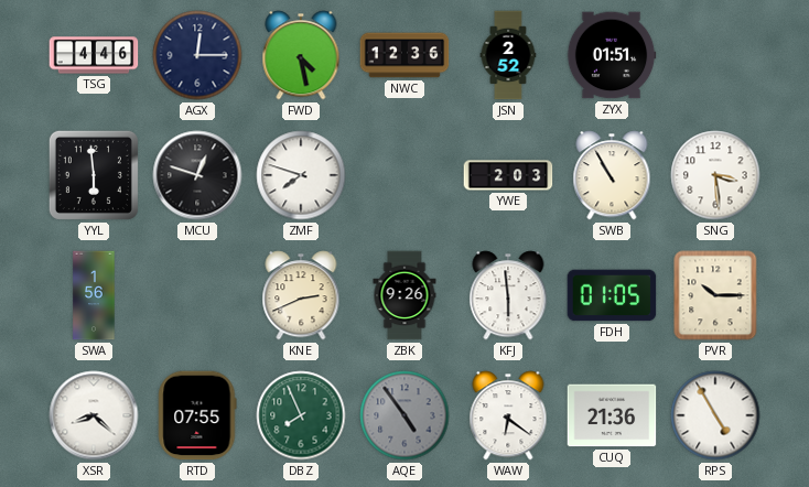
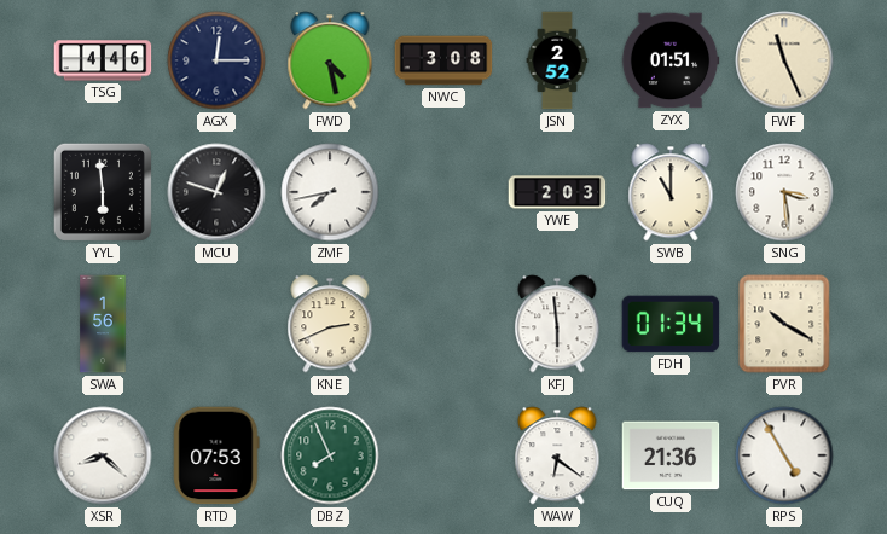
NWC: 12:36 -> 3:08
FWF: none -> 11:26
ZMF: 7:48 -> 7:43
SWB: 10:55 -> 11:00
ZBK: 9:26 -> none
FDH: 01:05 -> 01:34
PVR: 10:15 -> 10:20
RTD: 07:55 -> 07:53
AQE: 4:54 -> none
